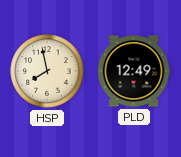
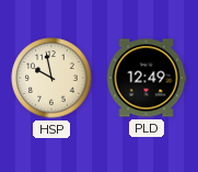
HSP: 7:58 -> 9:58
